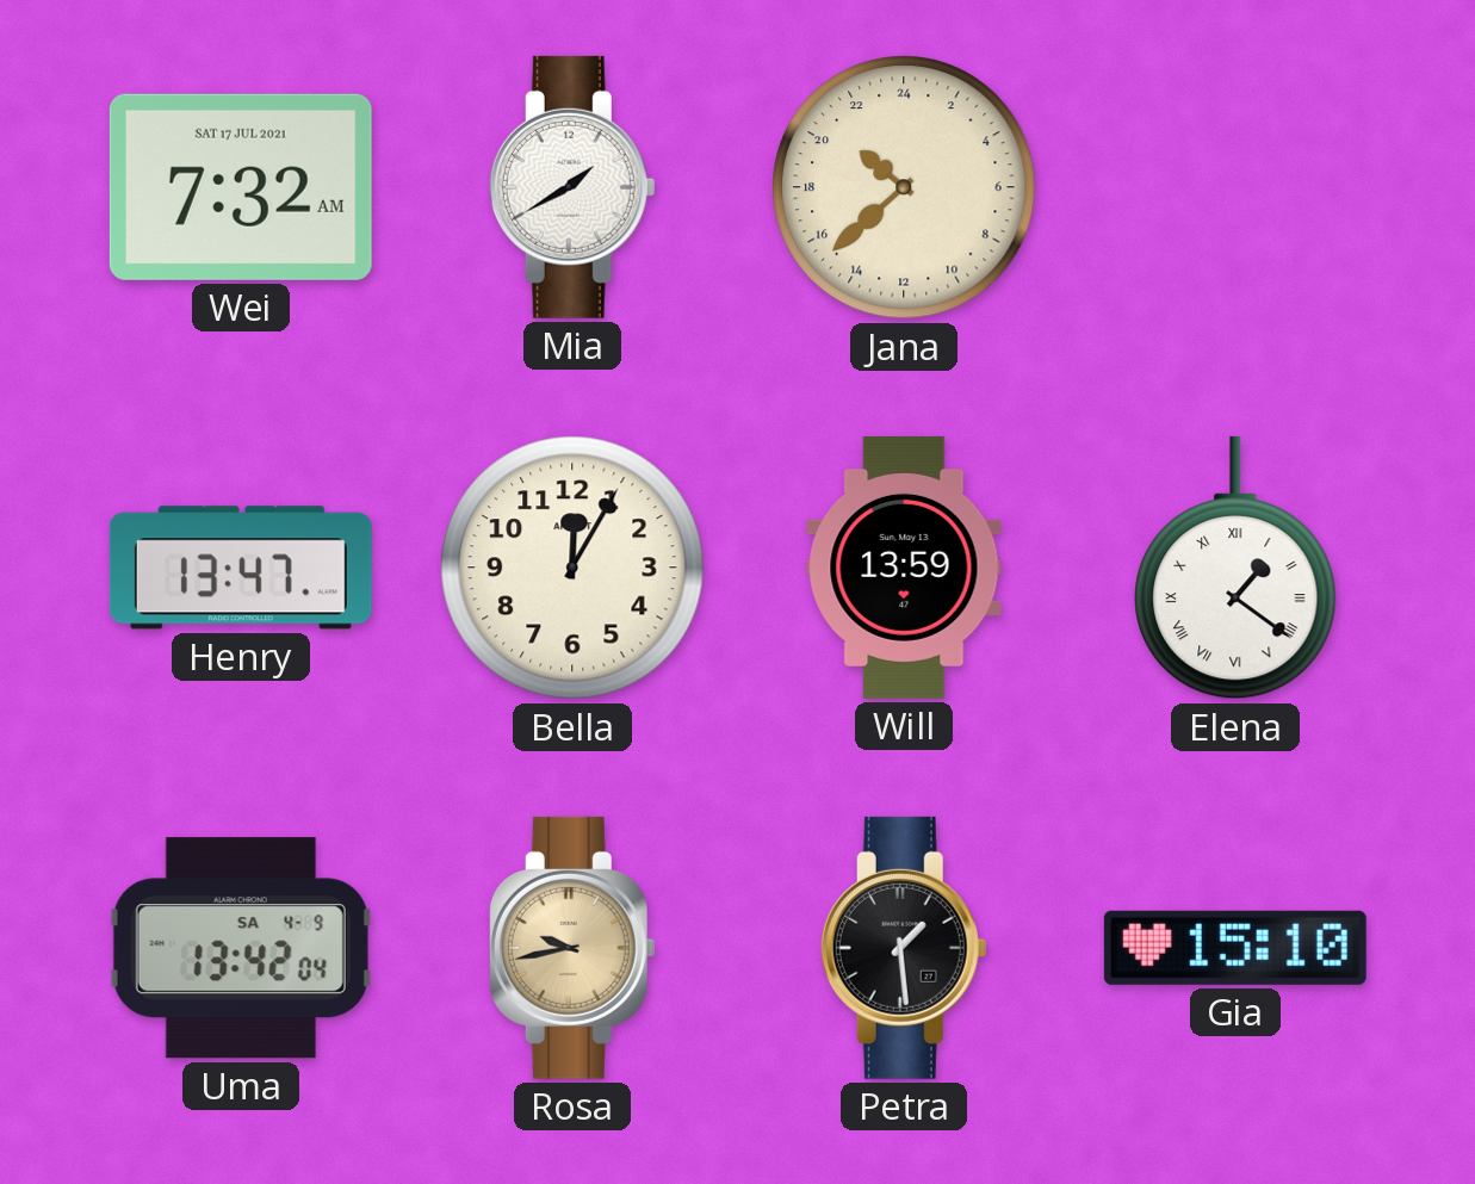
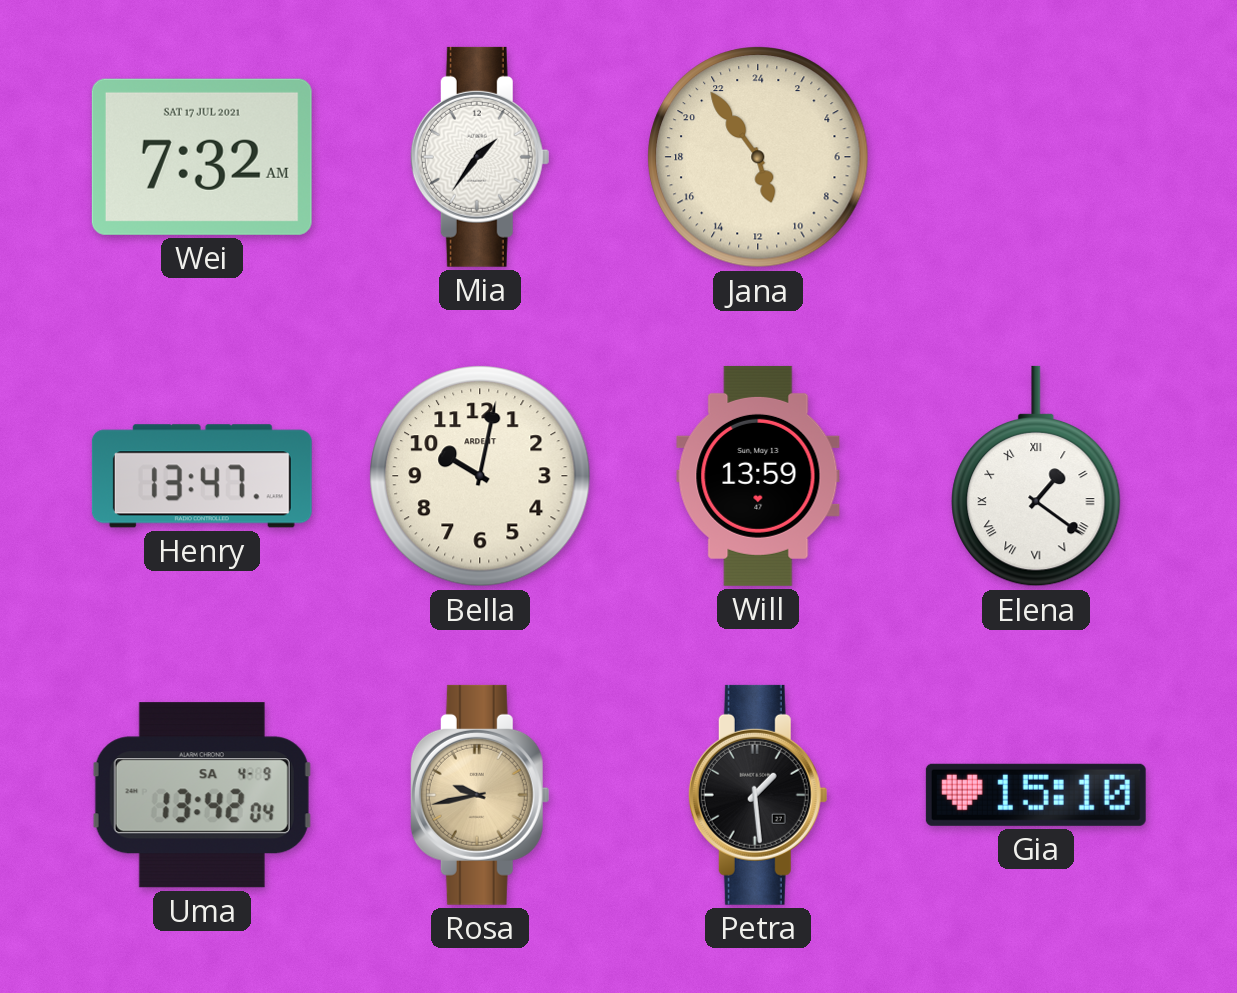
Mia: 1:40 -> 1:36
Jana: 20:38 -> 10:54
Bella: 12:05 -> 10:02
